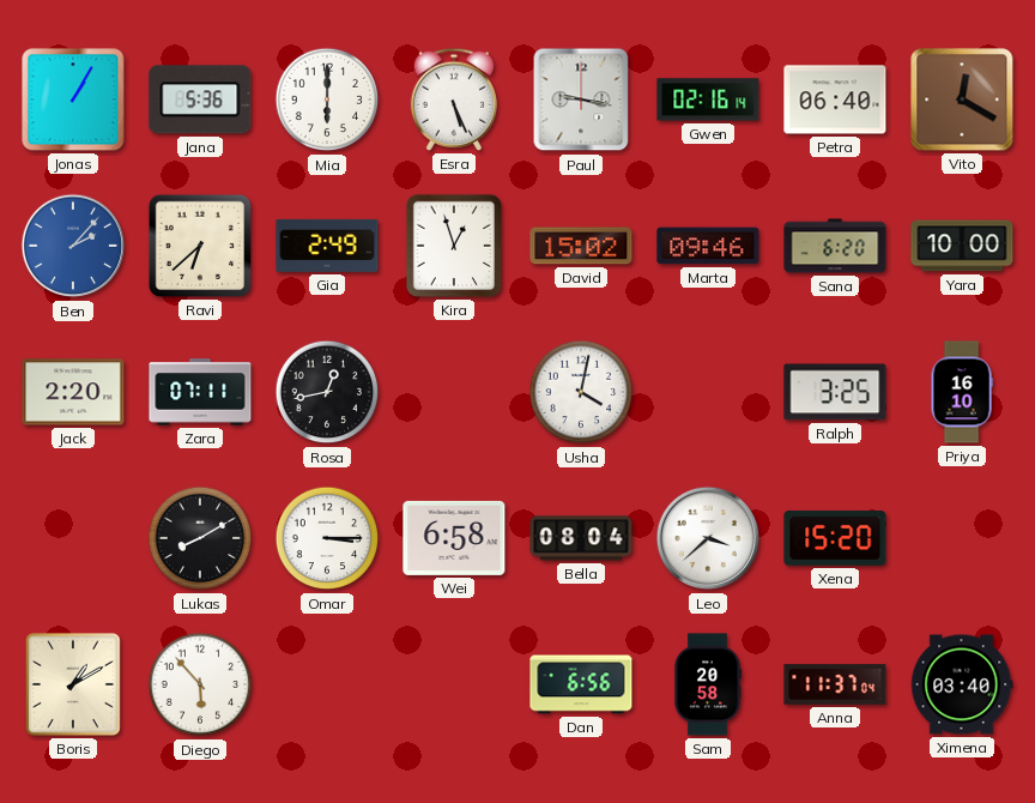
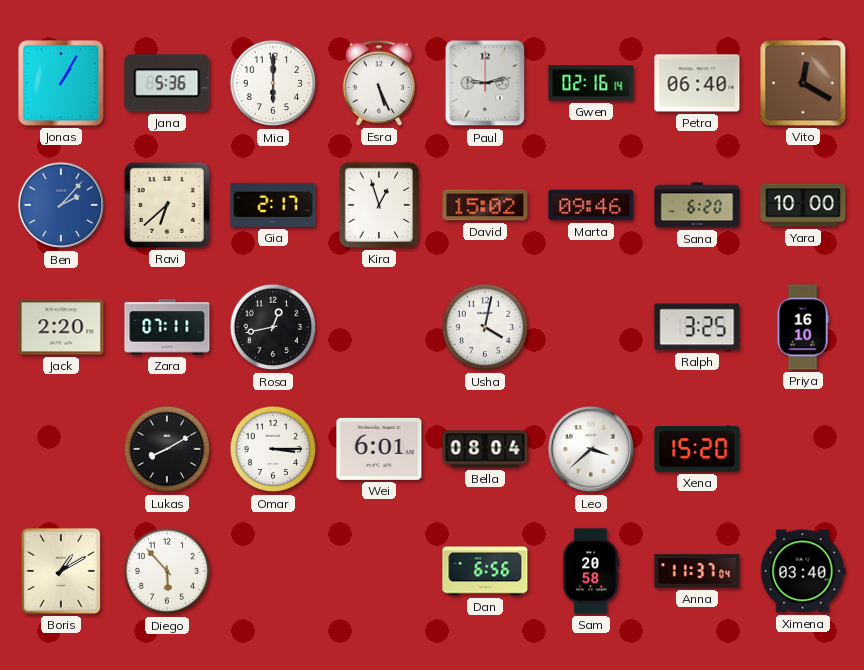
Paul: 9:17 -> 9:13
Gia: 2:49 -> 2:17
Wei: 6:58 -> 6:01
